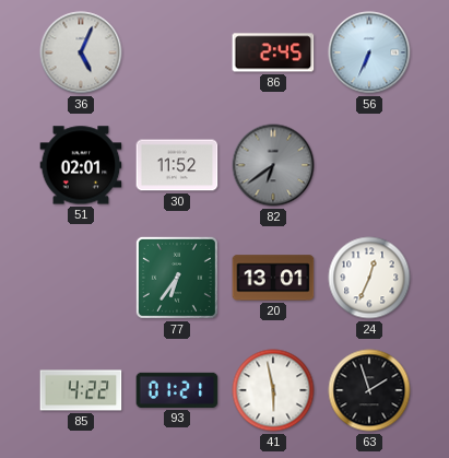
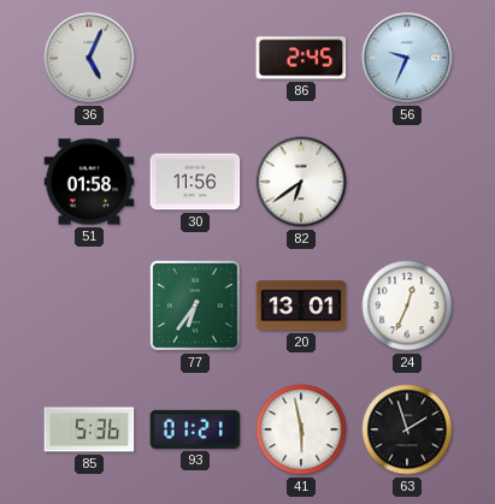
56: 6:34 -> 9:34
51: 02:01 -> 01:58
30: 11:52 -> 11:56
82 dial: grey -> white
85: 4:22 -> 5:36
